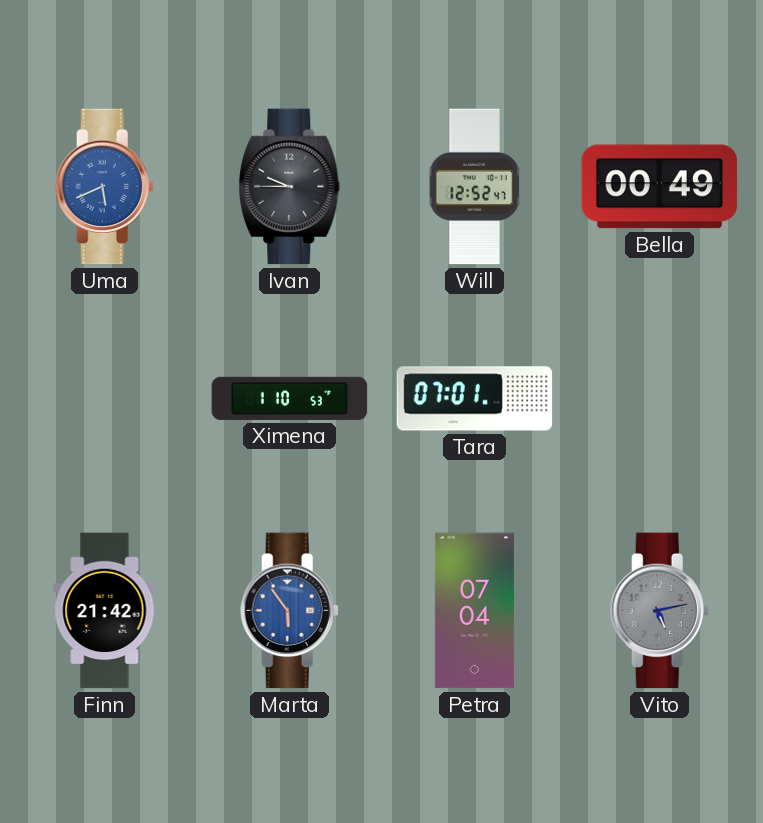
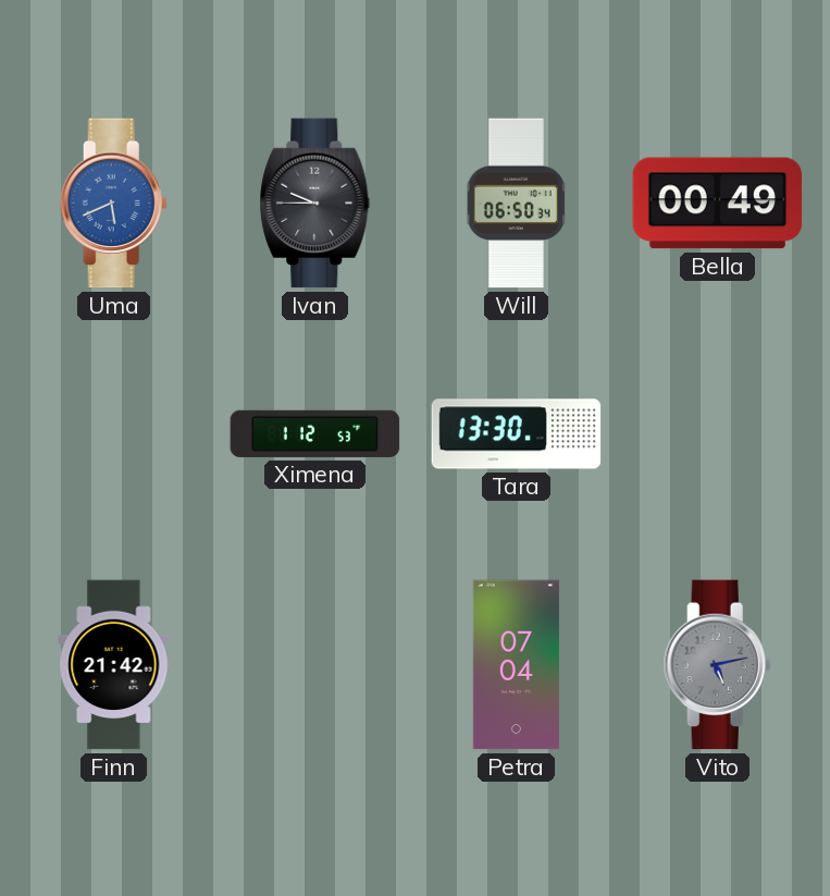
Will: 12:52 -> 06:50
Ximena: 1:10 -> 1:12
Tara: 07:01 -> 13:30
Marta: 5:54 -> none
